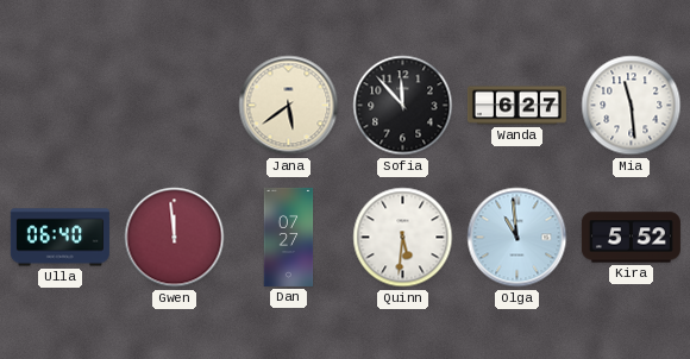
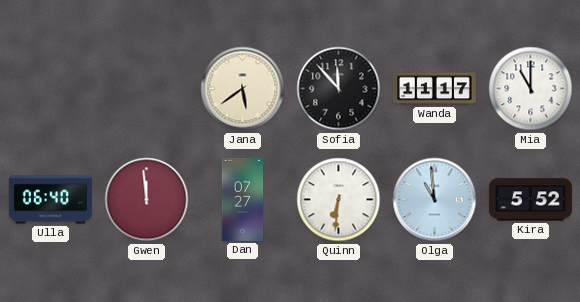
Wanda: 6:27 -> 11:17
Mia: 11:29 -> 11:00
Quinn: 5:31 -> 6:31
